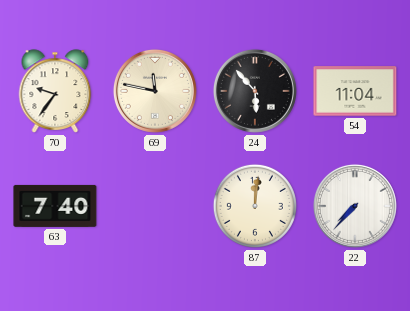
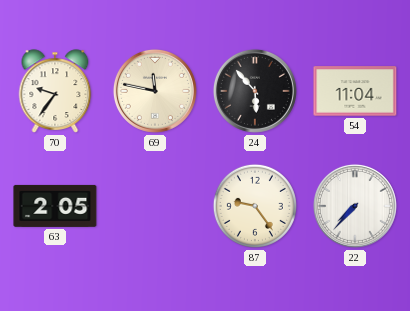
63: 7:40 -> 2:05
87: 12:01 -> 9:24
